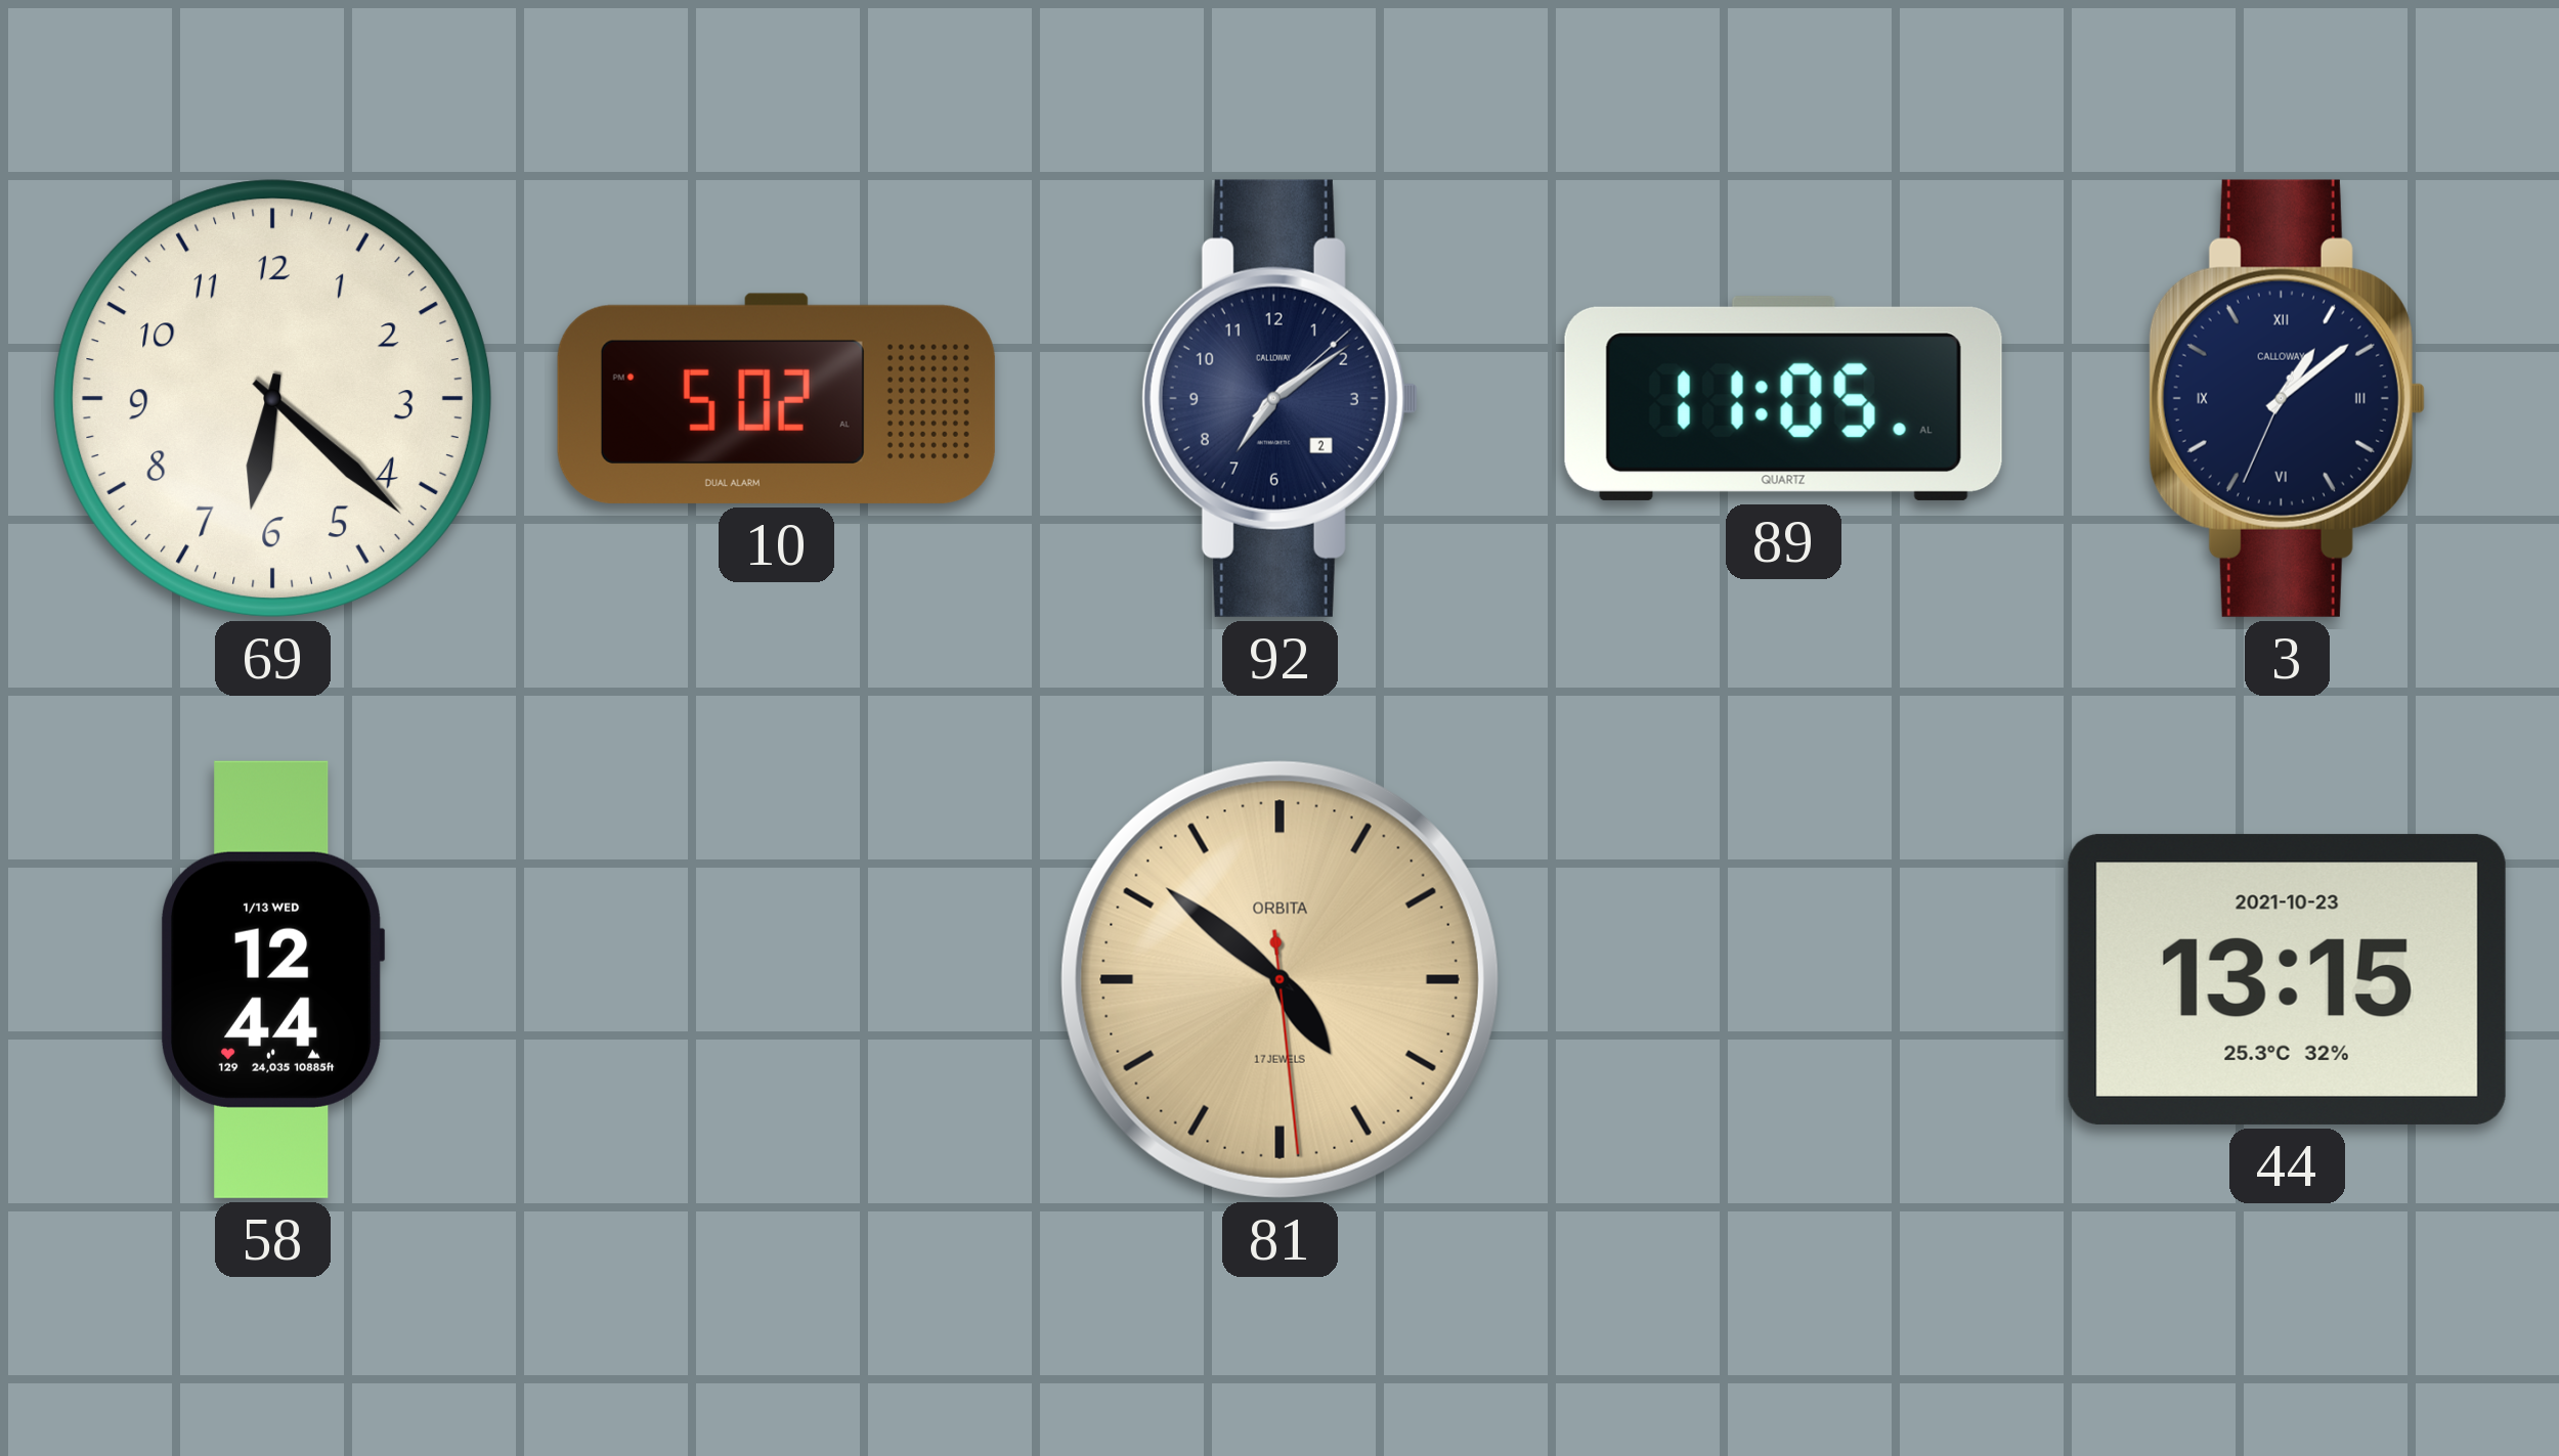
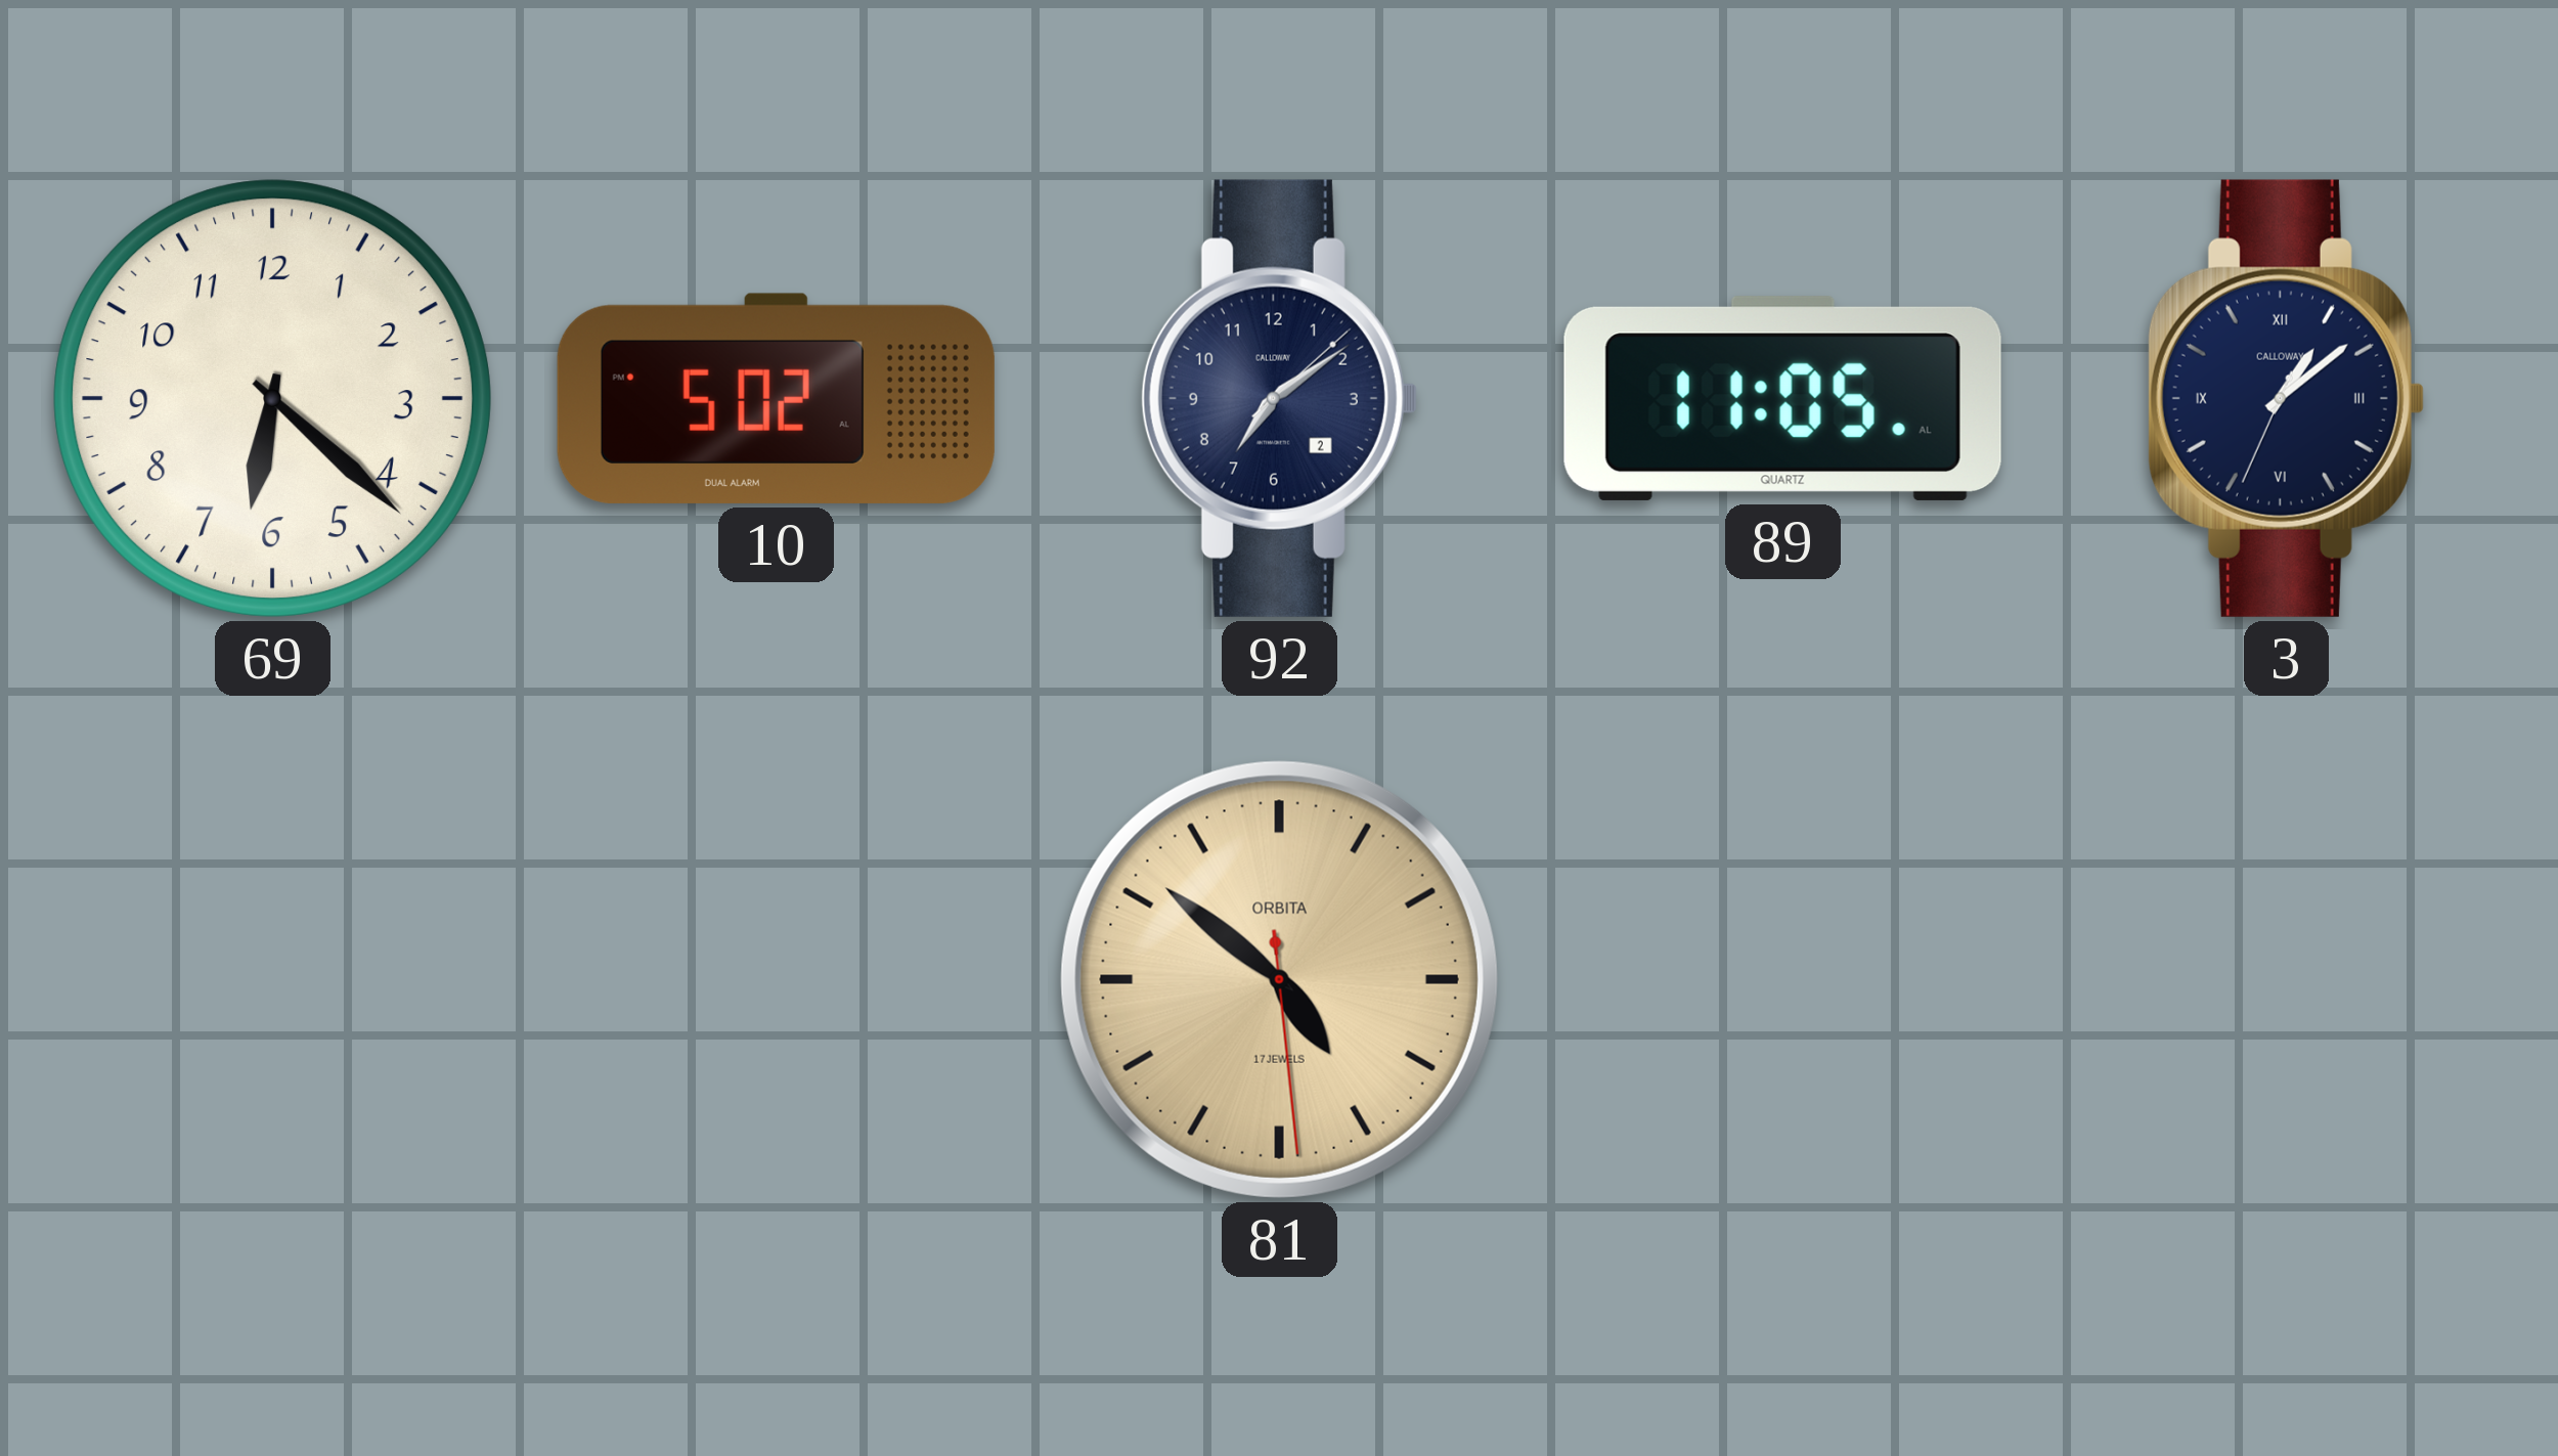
58: 12:44 -> none
44: 13:15 -> none
